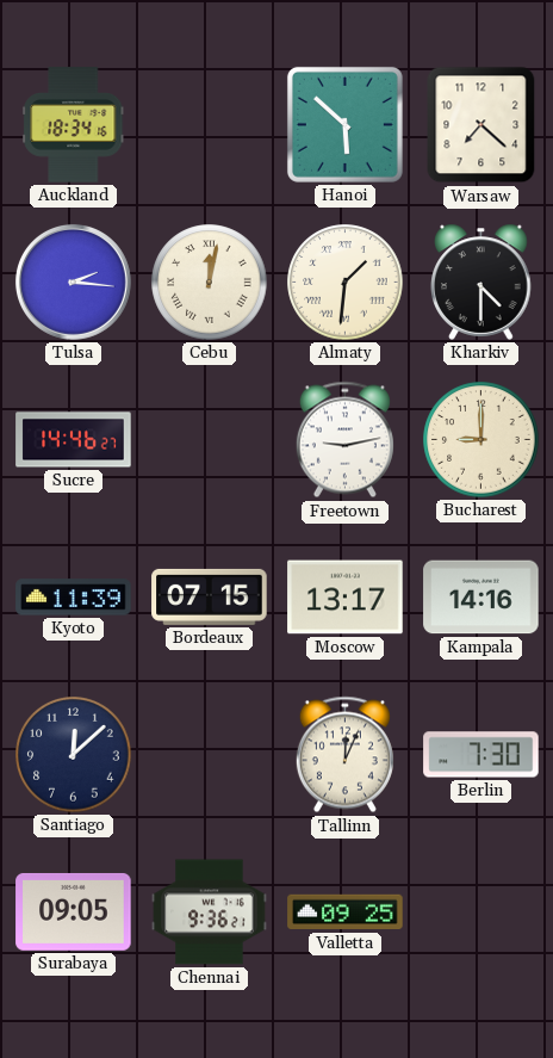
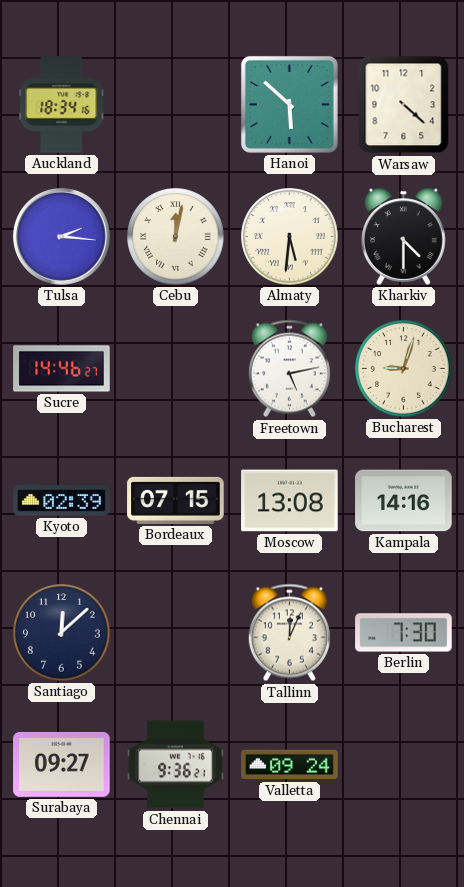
Warsaw: 7:22 -> 4:22
Almaty: 1:31 -> 5:31
Freetown: 9:13 -> 5:13
Bucharest: 9:00 -> 9:03
Kyoto: 11:39 -> 02:39
Moscow: 13:17 -> 13:08
Surabaya: 09:05 -> 09:27
Valletta: 09:25 -> 09:24
